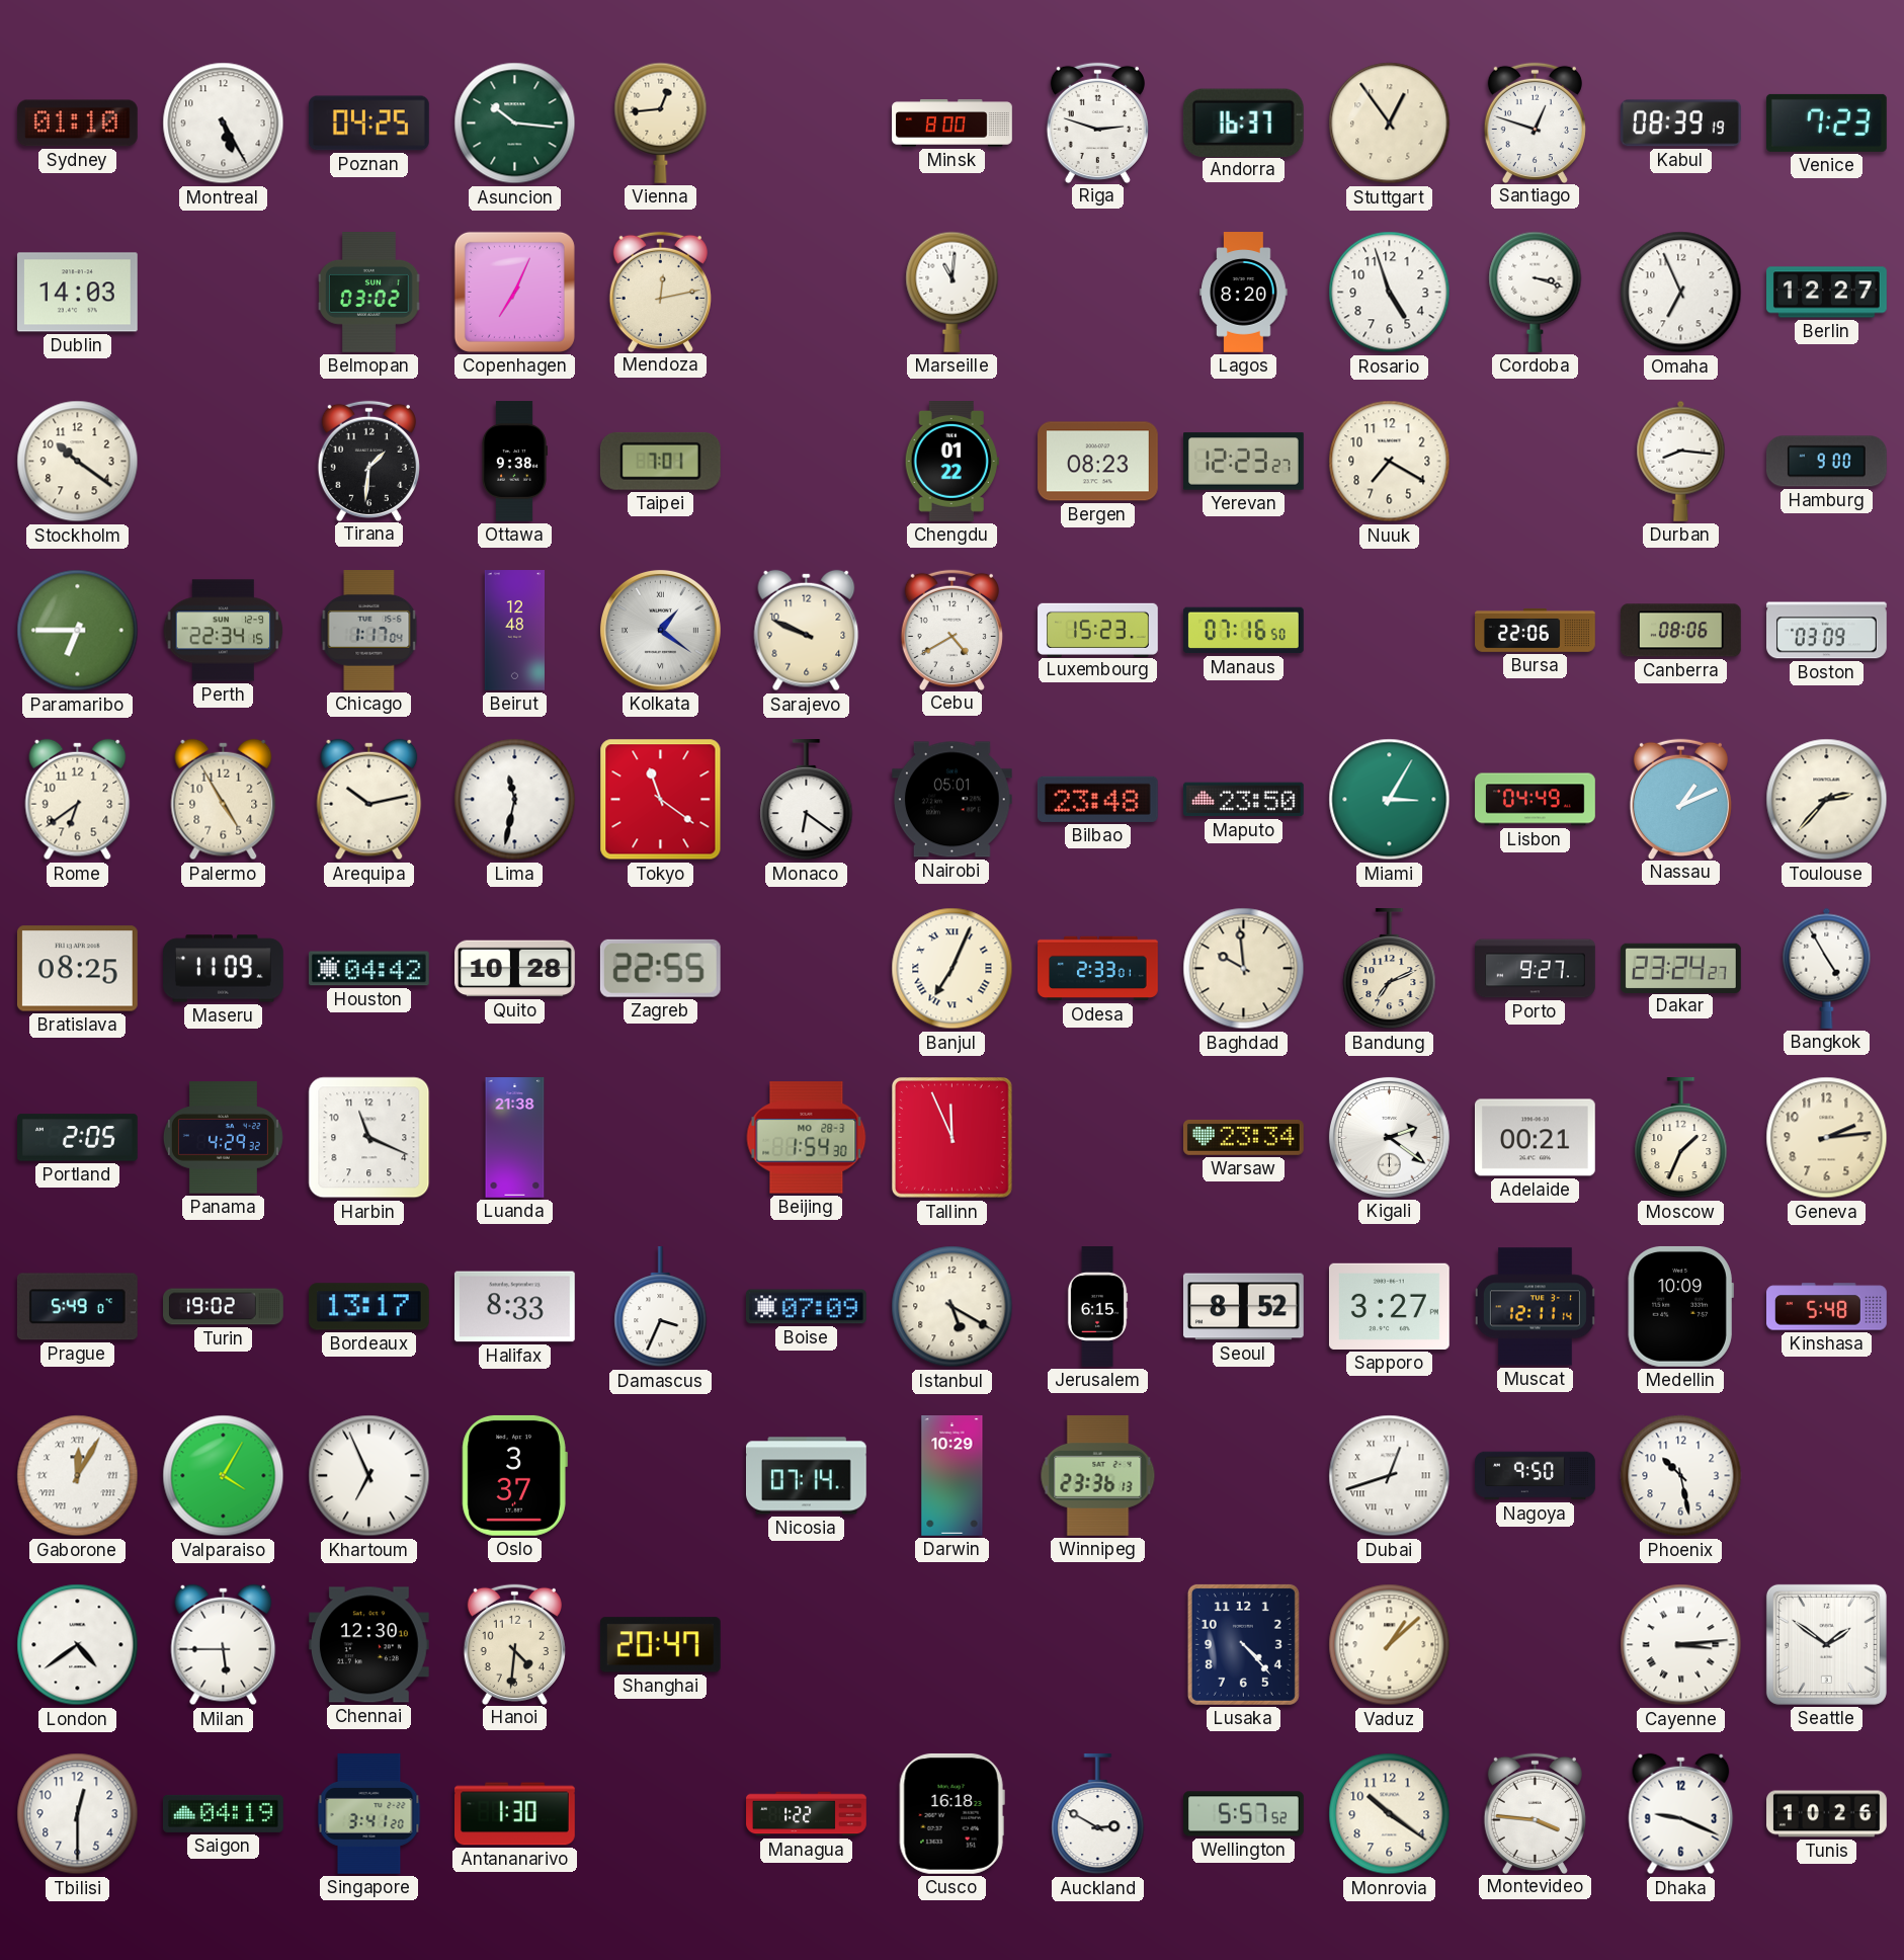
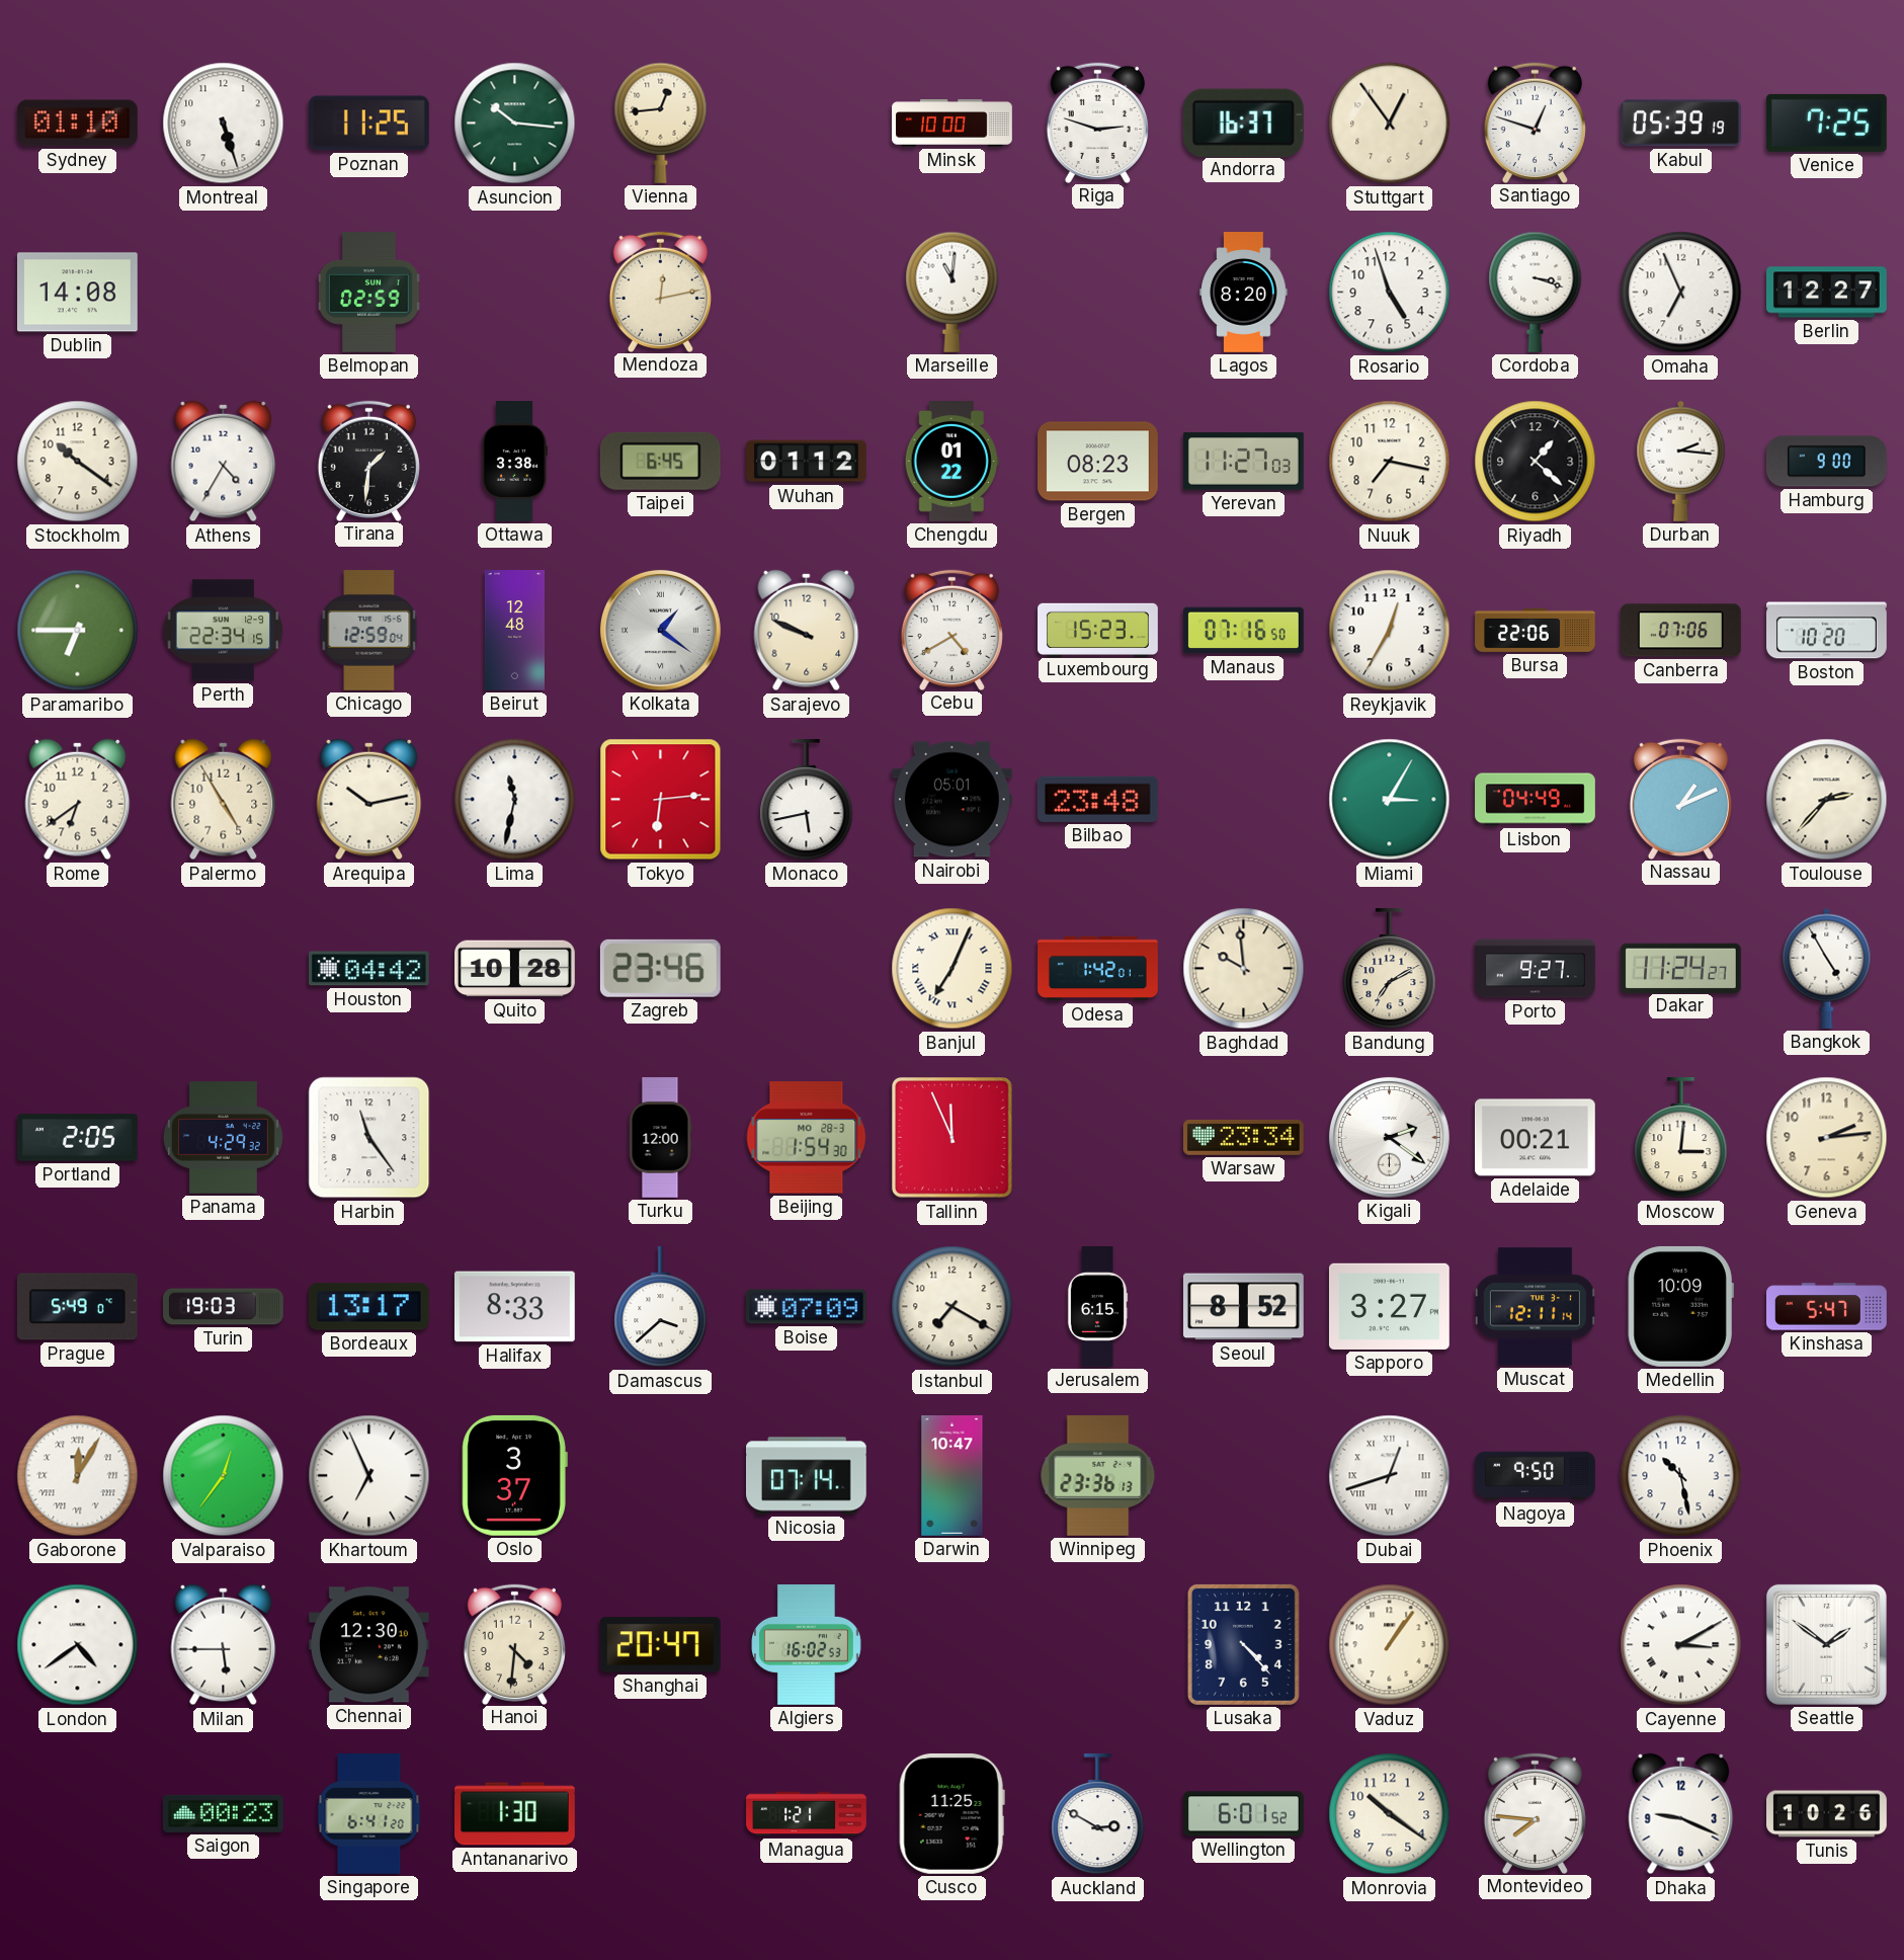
Montreal: 5:25 -> 5:27
Poznan: 04:25 -> 11:25
Minsk: 8:00 -> 10:00
Kabul: 08:39 -> 05:39
Venice: 7:23 -> 7:25
Dublin: 14:03 -> 14:08
Belmopan: 03:02 -> 02:59
Copenhagen: 7:04 -> none
Athens: none -> 4:35
Ottawa: 9:38 -> 3:38
Taipei: 7:01 -> 6:45
Wuhan: none -> 01:12
Yerevan: 12:23 -> 11:27
Nuuk: 7:20 -> 7:17
Riyadh: none -> 1:22
Durban: 8:16 -> 2:16
Chicago: 1:17 -> 12:59
Reykjavik: none -> 12:35
Canberra: 08:06 -> 07:06
Boston: 03:09 -> 10:20
Tokyo: 11:21 -> 6:14
Monaco: 6:21 -> 5:43
Maputo: 23:50 -> none
Bratislava: 08:25 -> none
Maseru: 11:09 -> none
Zagreb: 22:55 -> 23:46
Odesa: 2:33 -> 1:42
Bandung: 7:11 -> 7:10
Dakar: 23:24 -> 11:24
Harbin: 11:19 -> 11:24
Luanda: 21:38 -> none
Turku: none -> 12:00
Moscow: 1:34 -> 3:01
Turin: 19:02 -> 19:03
Damascus: 3:34 -> 3:38
Istanbul: 5:20 -> 7:20
Kinshasa: 5:48 -> 5:47
Valparaiso: 4:05 -> 12:36
Darwin: 10:29 -> 10:47
Algiers: none -> 16:02
Vaduz: 1:08 -> 1:06
Cayenne: 3:14 -> 3:10
Tbilisi: 12:30 -> none
Saigon: 04:19 -> 00:23
Singapore: 3:41 -> 6:41
Managua: 1:22 -> 1:21
Cusco: 16:18 -> 11:25
Wellington: 5:57 -> 6:01
Montevideo: 3:46 -> 7:46
